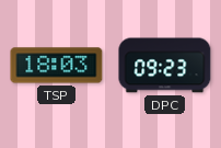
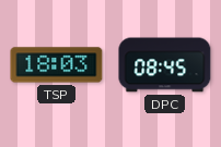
DPC: 09:23 -> 08:45
